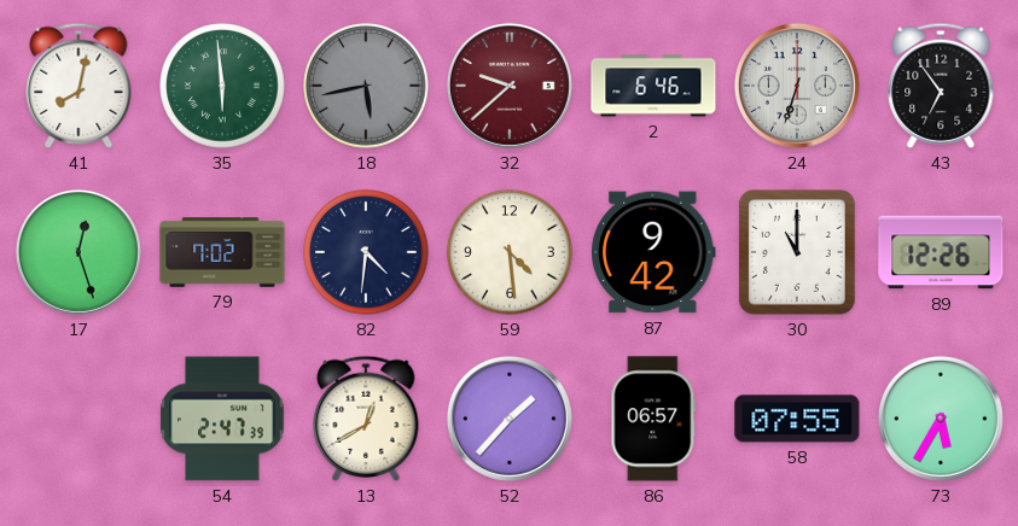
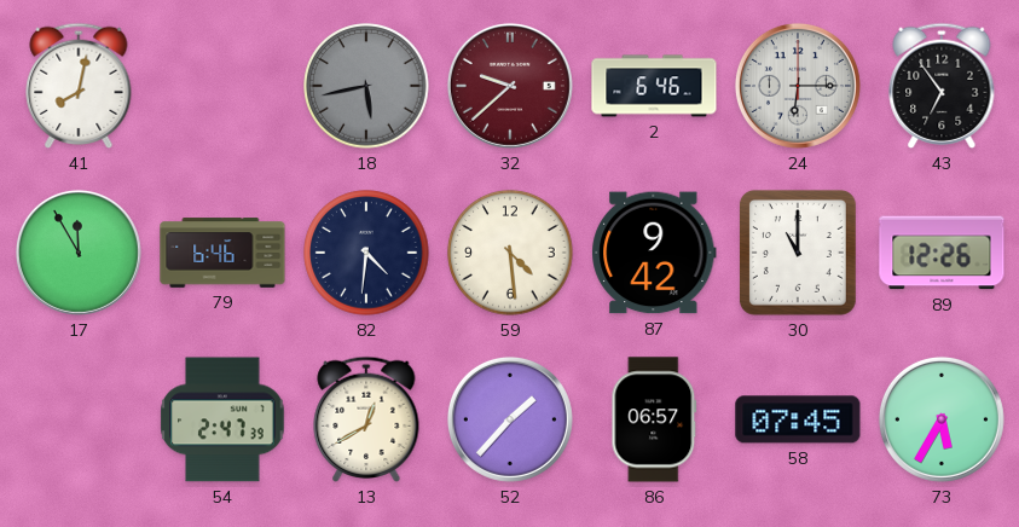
35: 5:59 -> none
24: 6:33 -> 6:15
17: 12:27 -> 11:55
79: 7:02 -> 6:46
58: 07:55 -> 07:45
